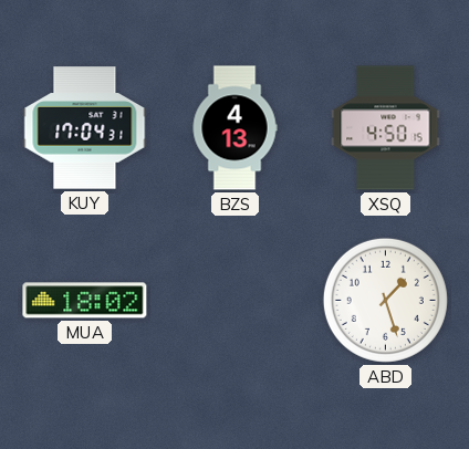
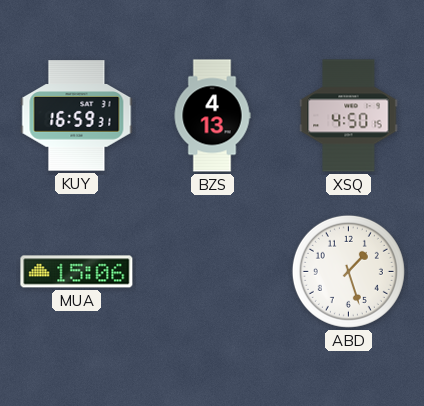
KUY: 17:04 -> 16:59
MUA: 18:02 -> 15:06
